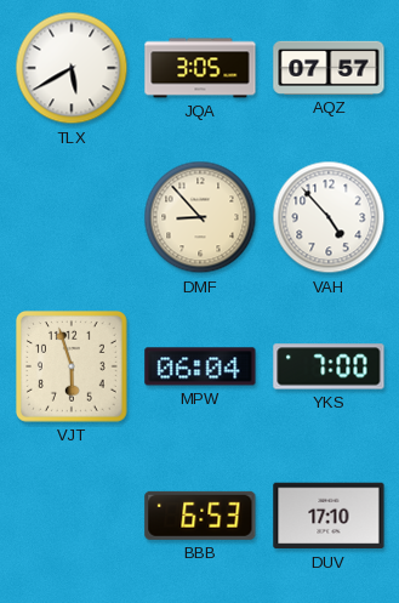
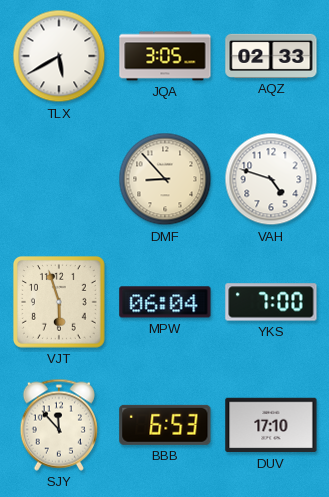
AQZ: 07:57 -> 02:33
VAH: 4:53 -> 4:48
SJY: none -> 11:53
